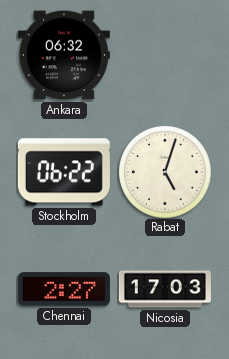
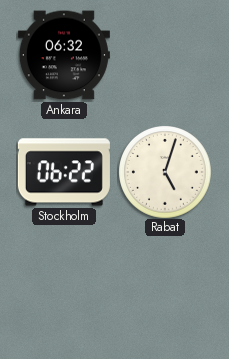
Chennai: 2:27 -> none
Nicosia: 17:03 -> none
